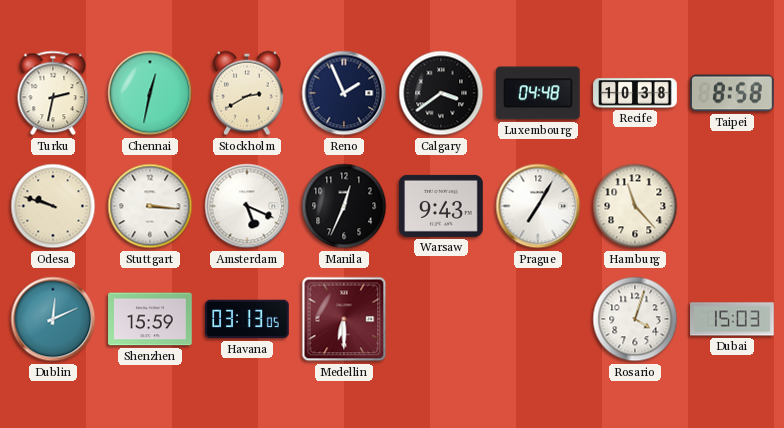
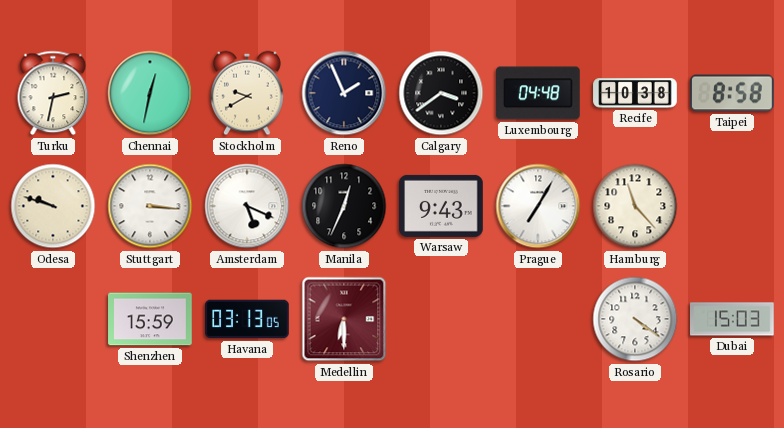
Stockholm: 2:40 -> 9:40
Dublin: 12:11 -> none
Rosario: 4:03 -> 4:21
